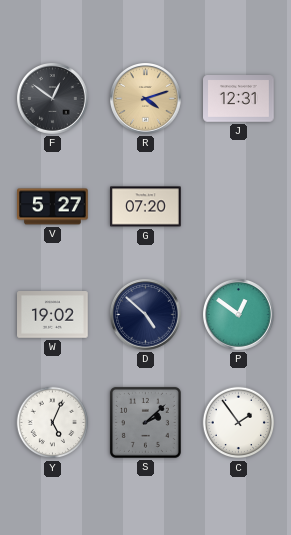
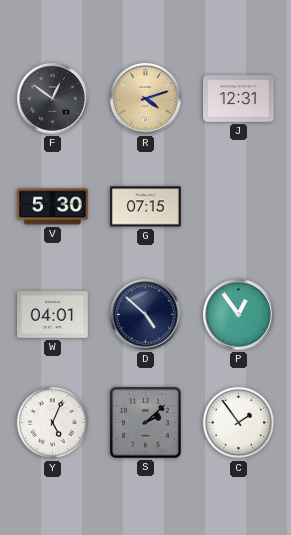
V: 5:27 -> 5:30
G: 07:20 -> 07:15
W: 19:02 -> 04:01
P: 12:51 -> 12:54
